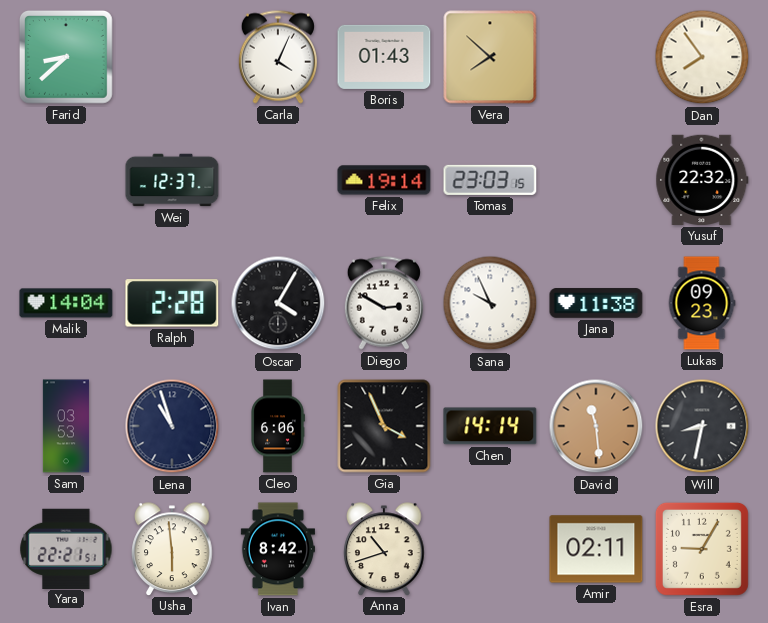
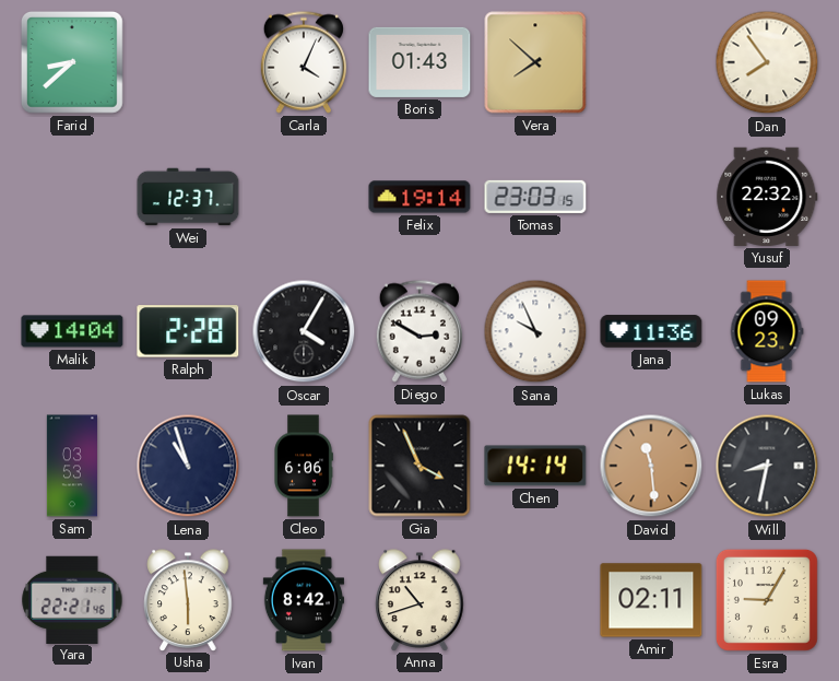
Jana: 11:38 -> 11:36
Yara: 22:21:51 -> 22:21:46
